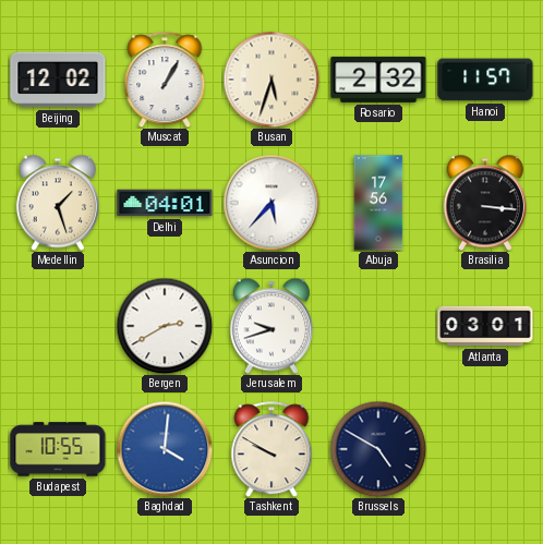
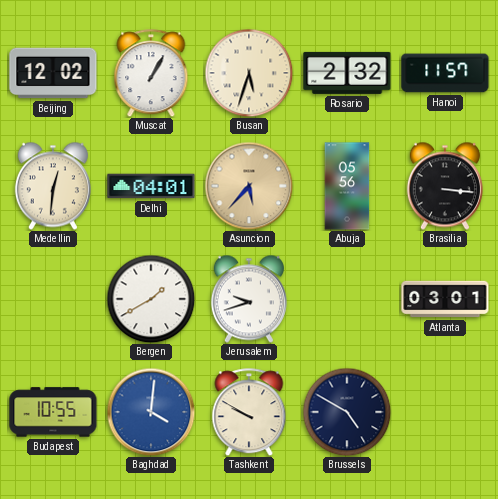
Medellin: 1:27 -> 12:31
Asuncion dial: white -> champagne
Abuja: 17:56 -> 05:56
Bergen: 2:40 -> 1:40
